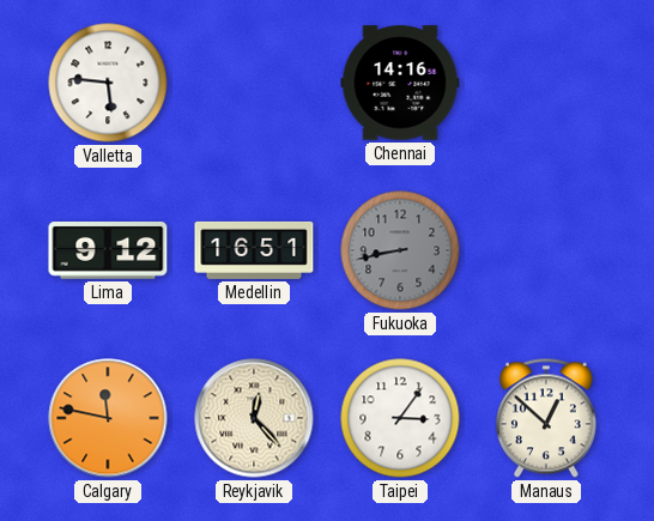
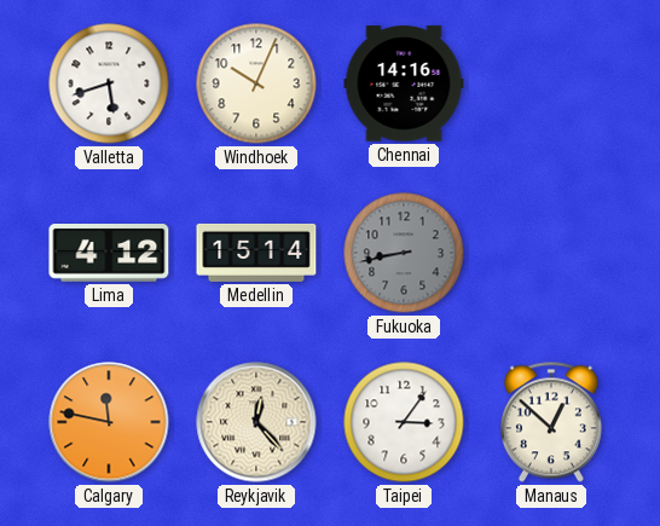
Valletta: 5:46 -> 5:42
Windhoek: none -> 10:04
Lima: 9:12 -> 4:12
Medellin: 16:51 -> 15:14
